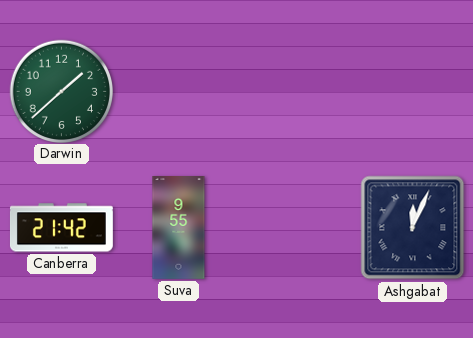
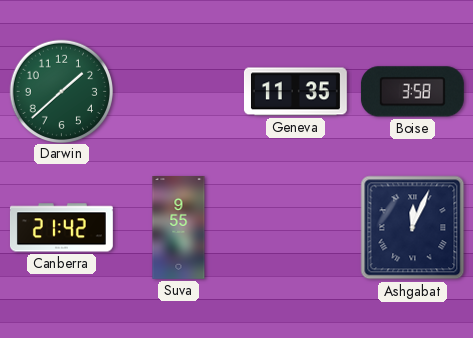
Geneva: none -> 11:35
Boise: none -> 3:58
